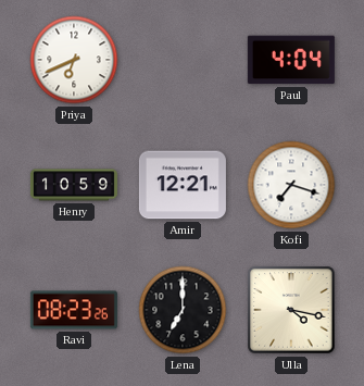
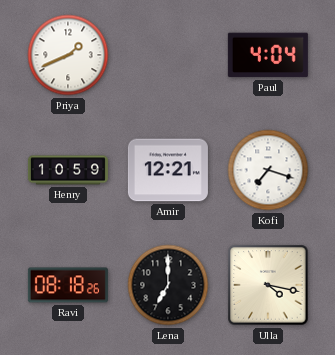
Priya: 6:41 -> 1:41
Ravi: 08:23 -> 08:18
